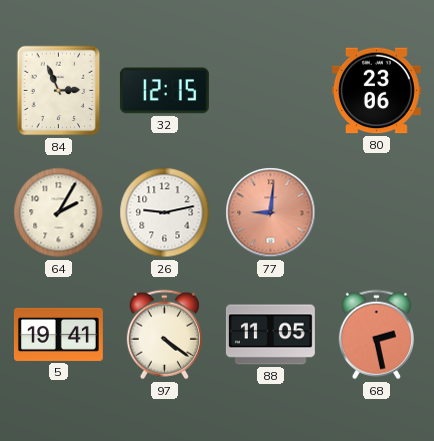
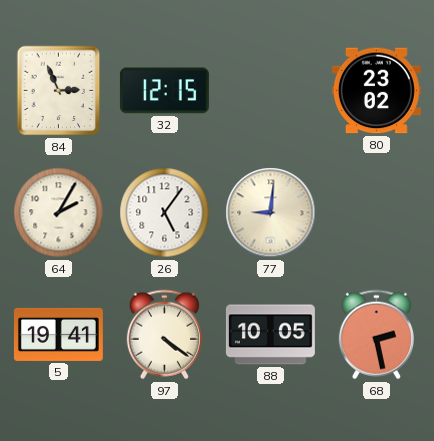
80: 23:06 -> 23:02
26: 9:13 -> 5:06
77 dial: salmon -> cream
88: 11:05 -> 10:05
